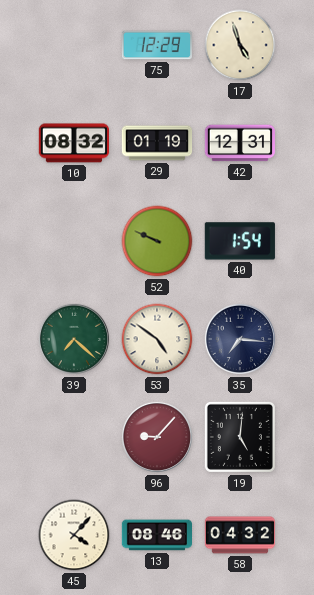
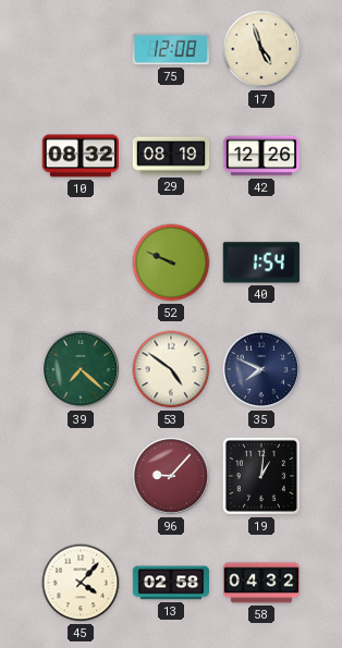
75: 12:29 -> 12:08
29: 01:19 -> 08:19
42: 12:31 -> 12:26
35: 7:16 -> 7:49
19: 5:01 -> 1:01
13: 08:46 -> 02:58
